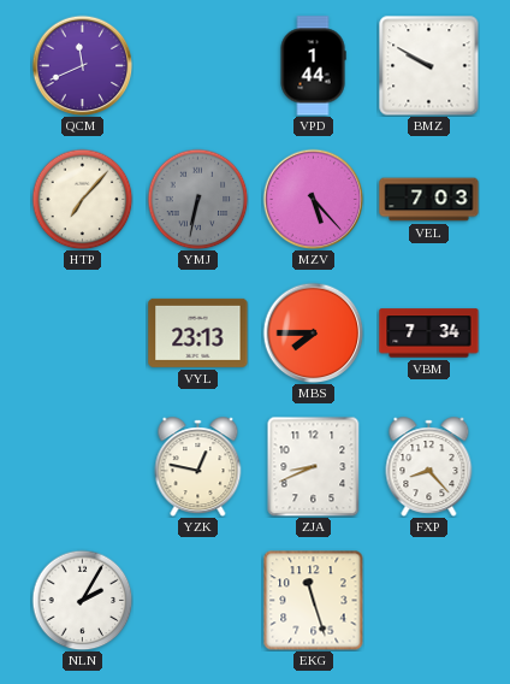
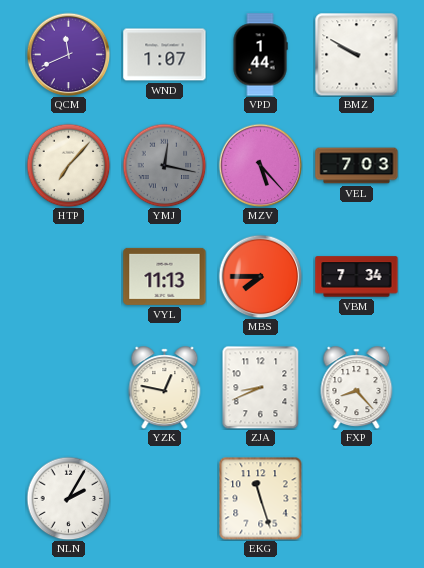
WND: none -> 1:07
YMJ: 6:32 -> 12:17
VYL: 23:13 -> 11:13
